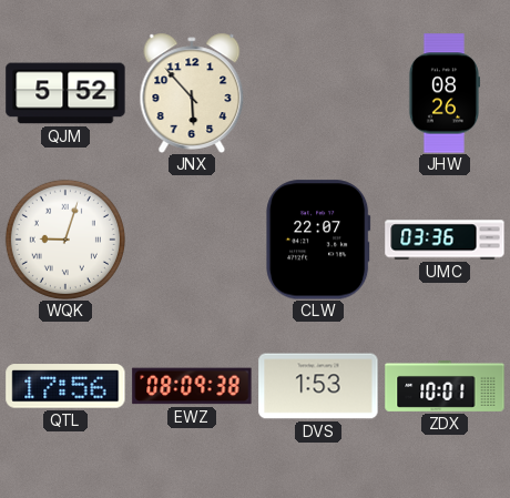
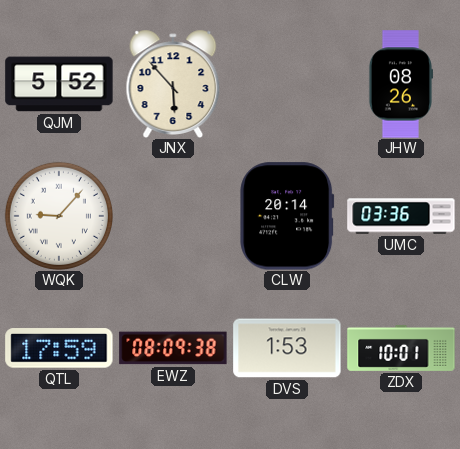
WQK: 9:03 -> 9:07
CLW: 22:07 -> 20:14
QTL: 17:56 -> 17:59
